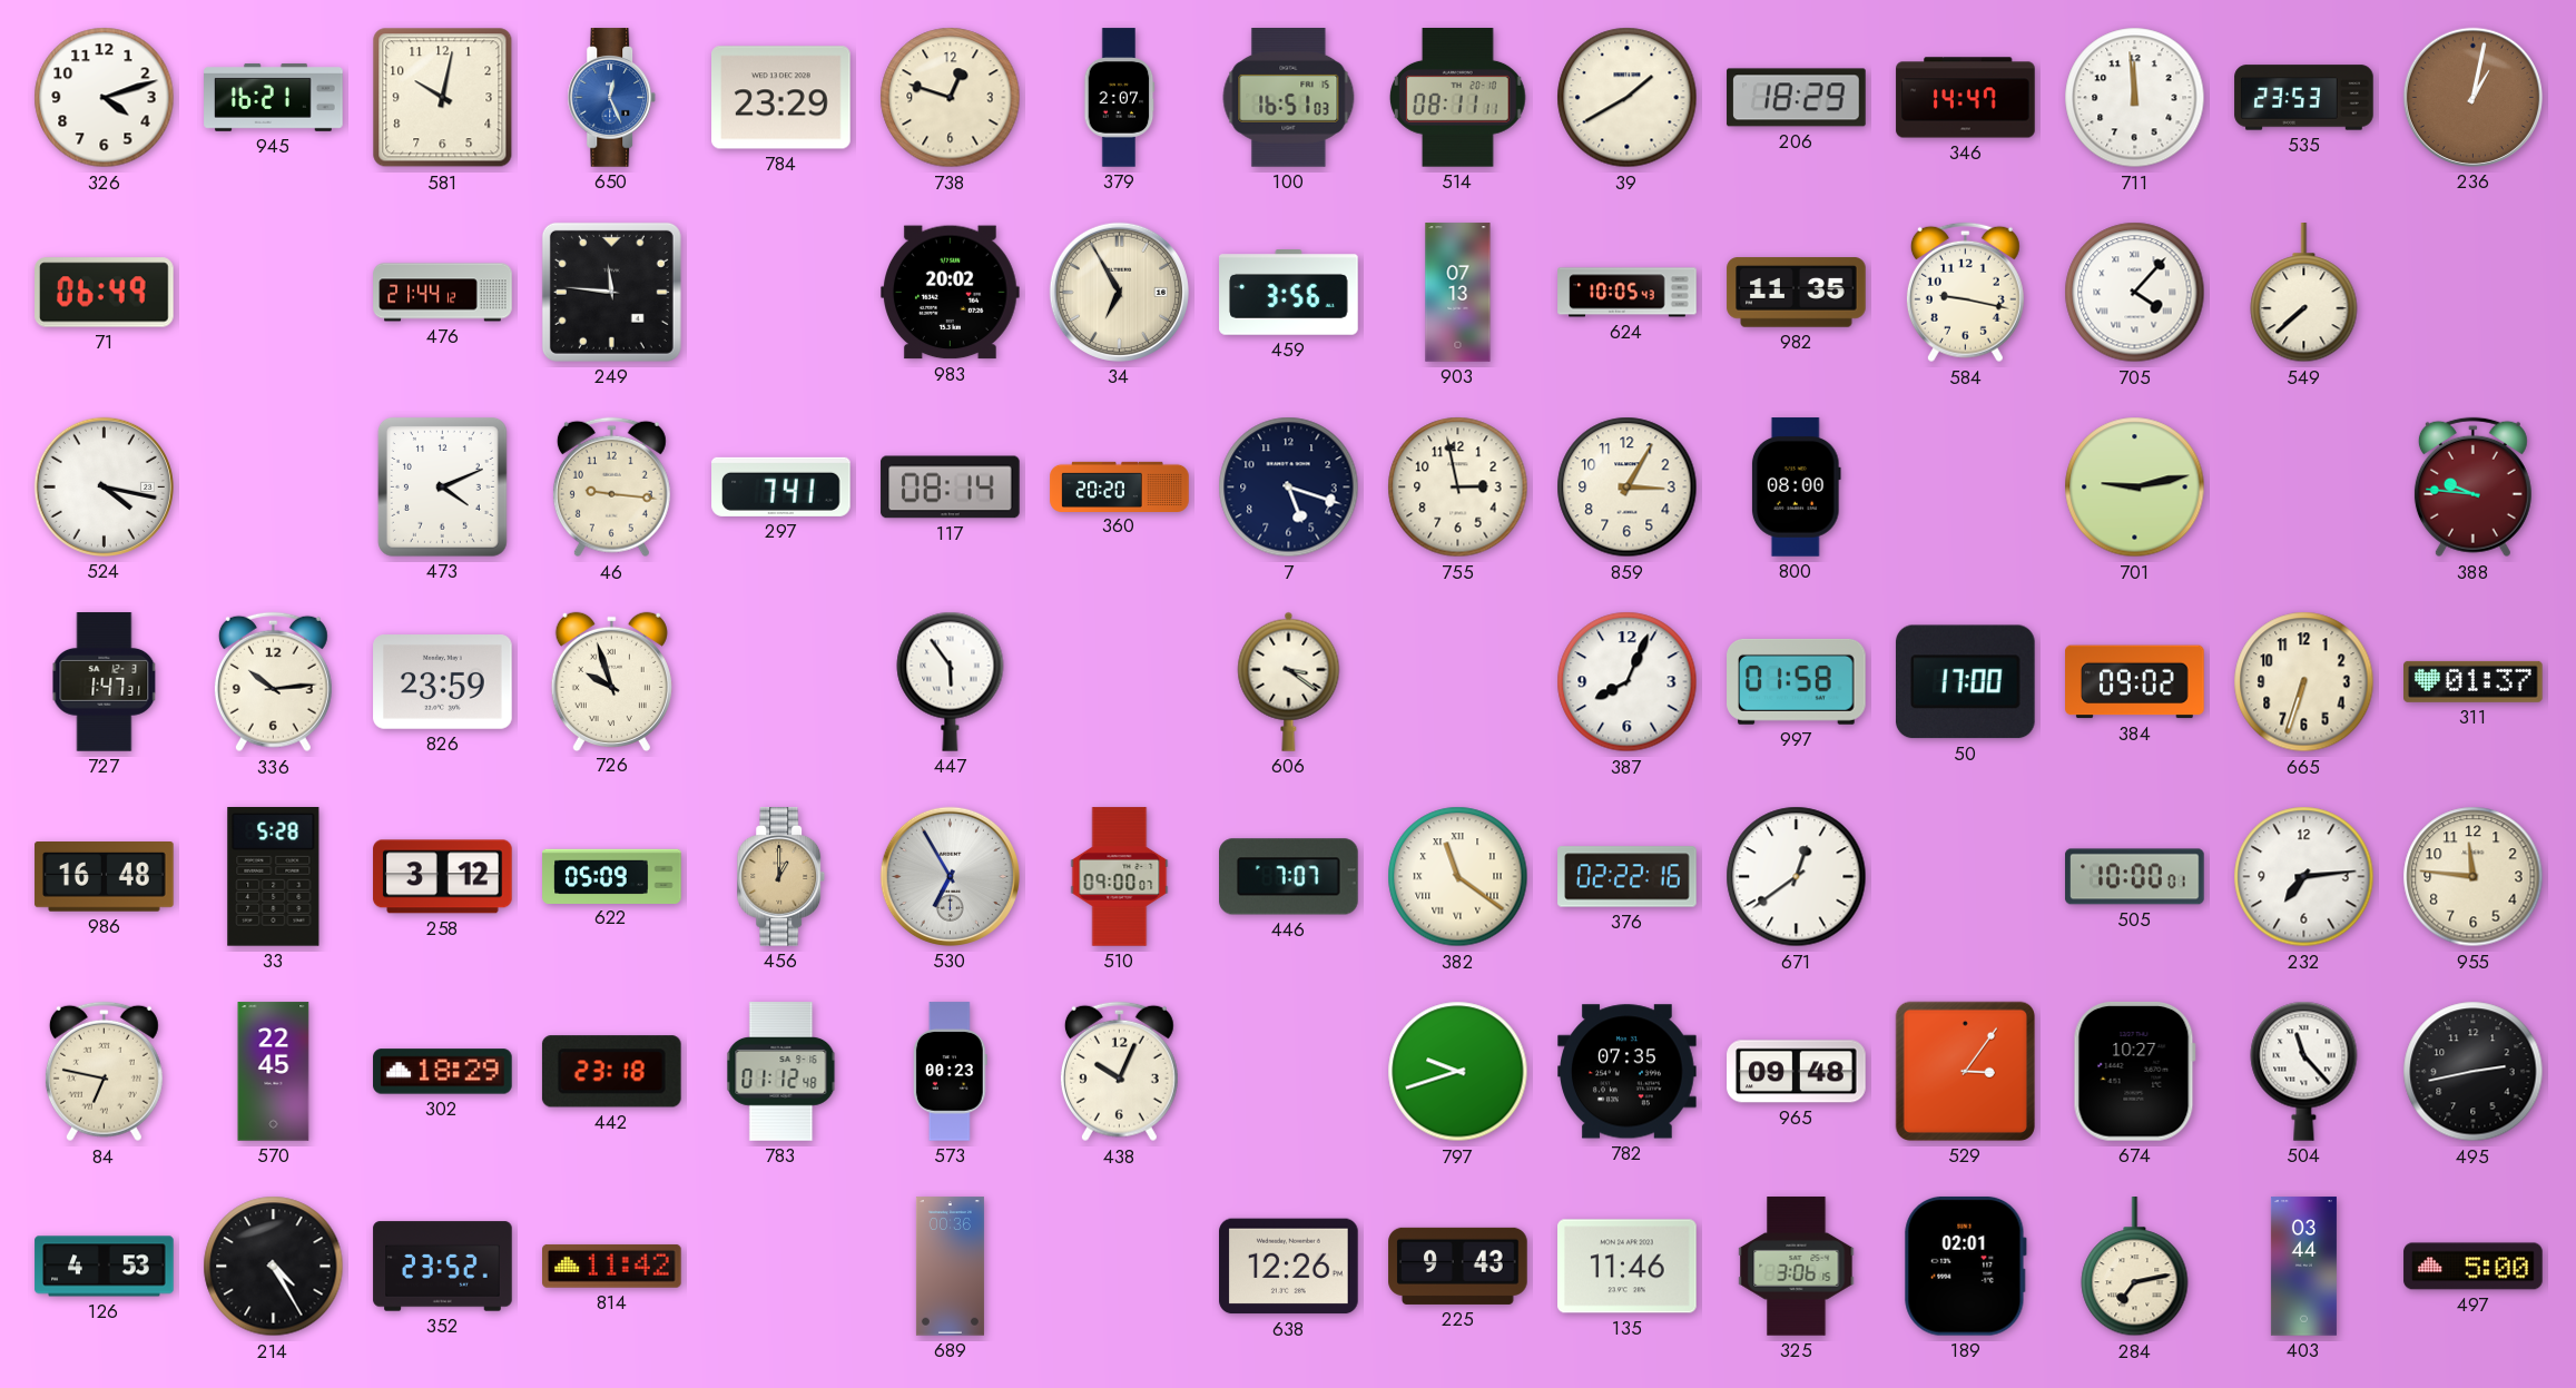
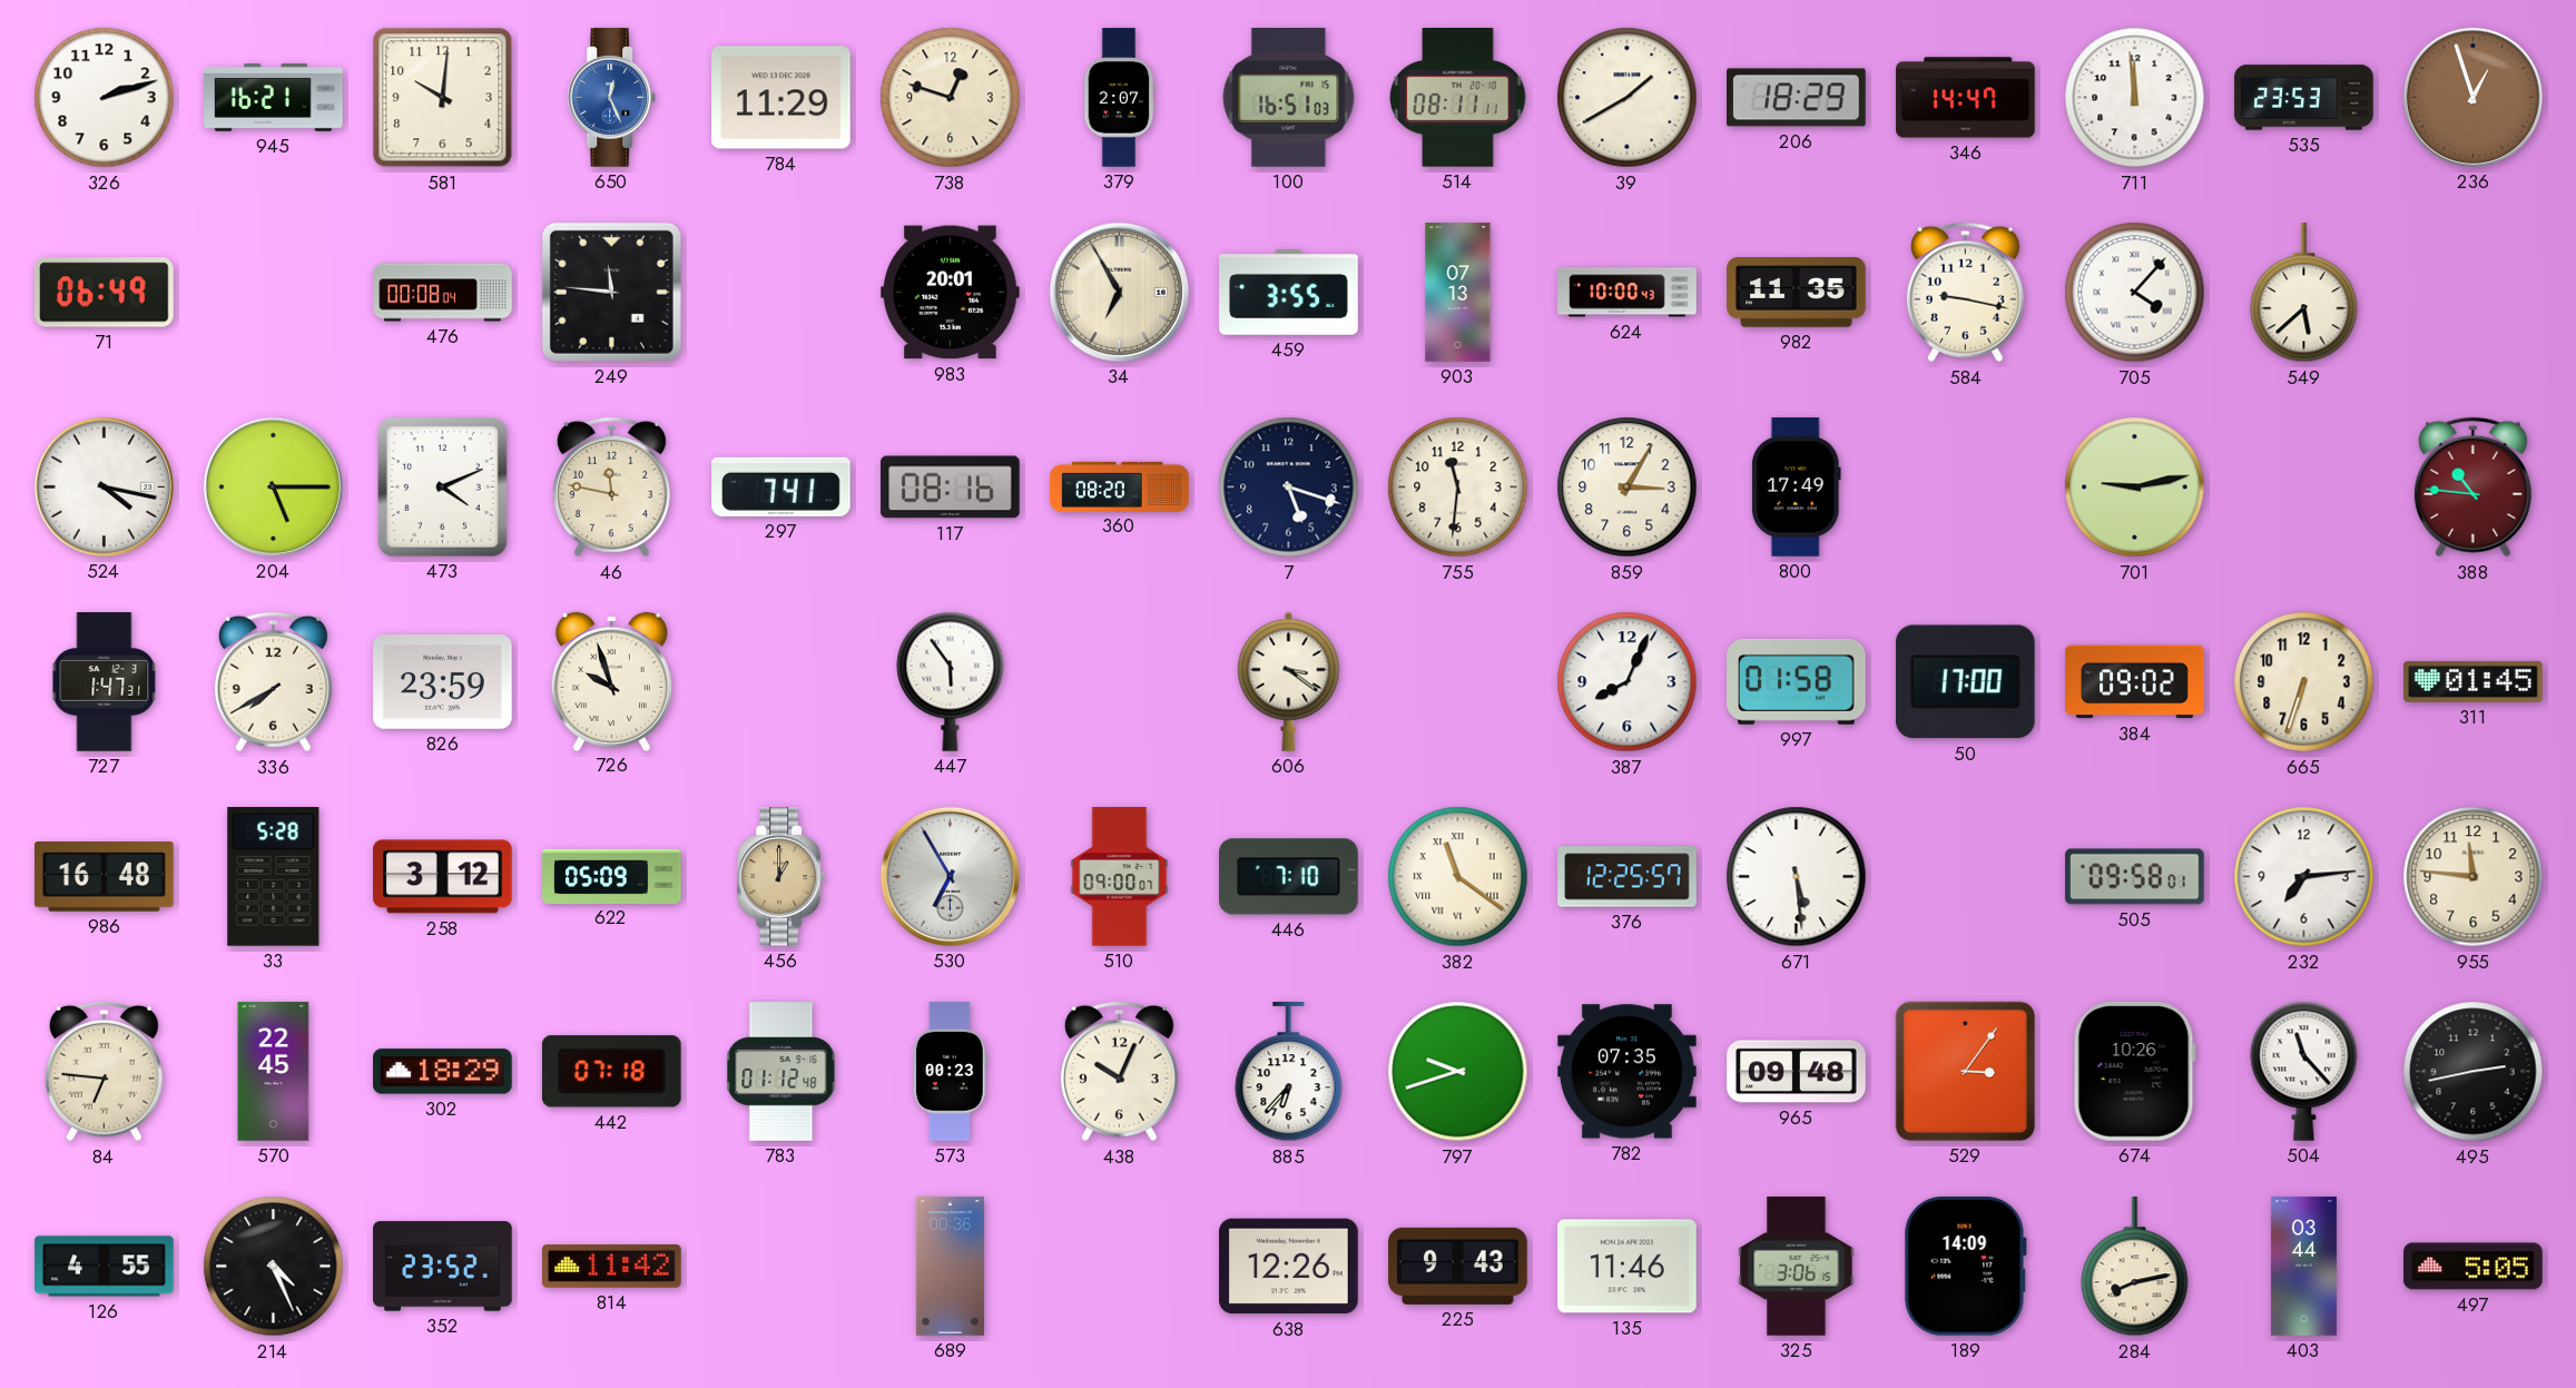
326: 4:12 -> 2:12
581: 10:02 -> 10:01
784: 23:29 -> 11:29
236: 1:02 -> 12:57
476: 21:44 -> 00:08
983: 20:02 -> 20:01
459: 3:56 -> 3:55
624: 10:05 -> 10:00
549: 7:38 -> 5:38
204: none -> 5:15
46: 9:16 -> 11:47
117: 08:14 -> 08:16
360: 20:20 -> 08:20
755: 2:58 -> 11:31
800: 08:00 -> 17:49
388: 9:46 -> 10:46
336: 10:14 -> 7:40
311: 01:37 -> 01:45
446: 7:07 -> 7:10
376: 02:22 -> 12:25
671: 12:39 -> 5:29
505: 10:00 -> 09:58
84: 6:47 -> 6:46
442: 23:18 -> 07:18
885: none -> 6:37
674: 10:27 -> 10:26
126: 4:53 -> 4:55
214: 4:25 -> 4:26
189: 02:01 -> 14:09
284: 7:13 -> 8:13
497: 5:00 -> 5:05
